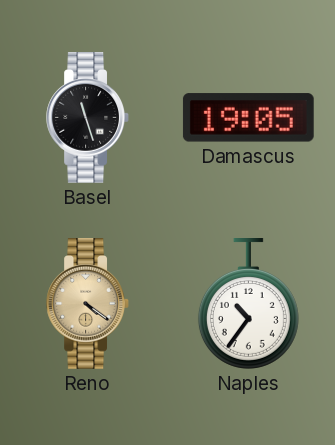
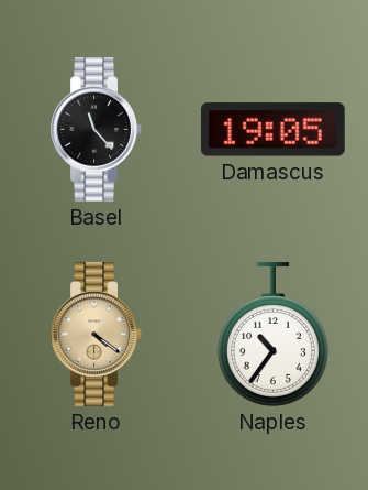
Basel: 11:27 -> 11:23
